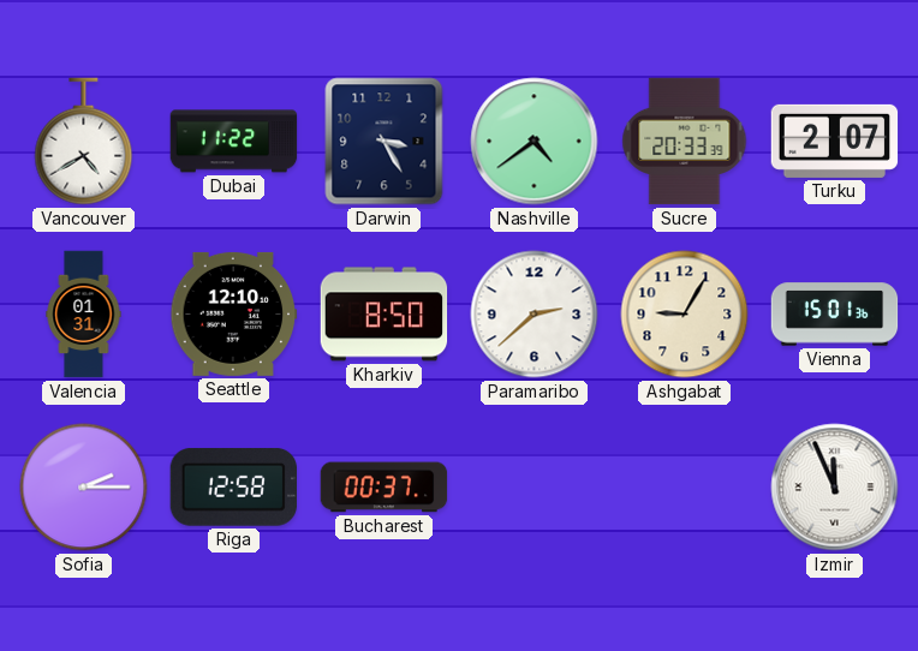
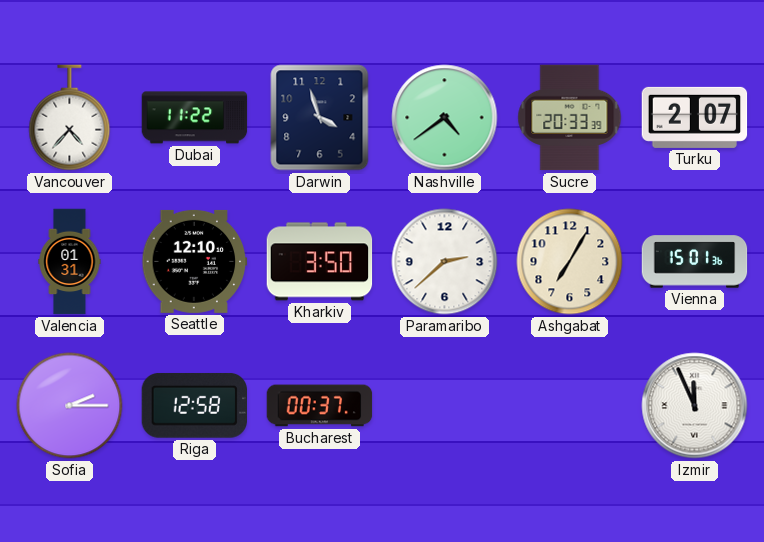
Vancouver: 4:40 -> 4:37
Darwin: 3:25 -> 3:57
Kharkiv: 8:50 -> 3:50
Ashgabat: 9:05 -> 7:05
